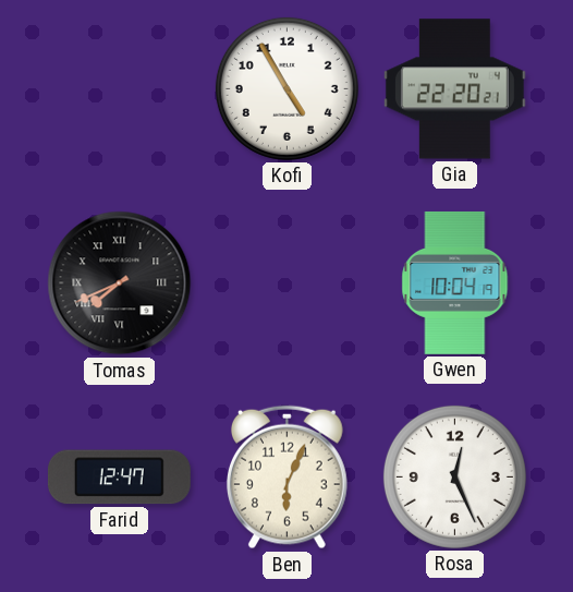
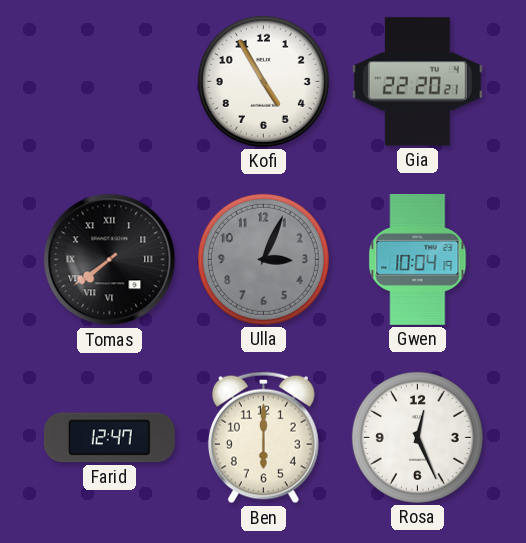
Tomas: 7:41 -> 7:39
Ulla: none -> 3:04
Ben: 6:04 -> 6:00
